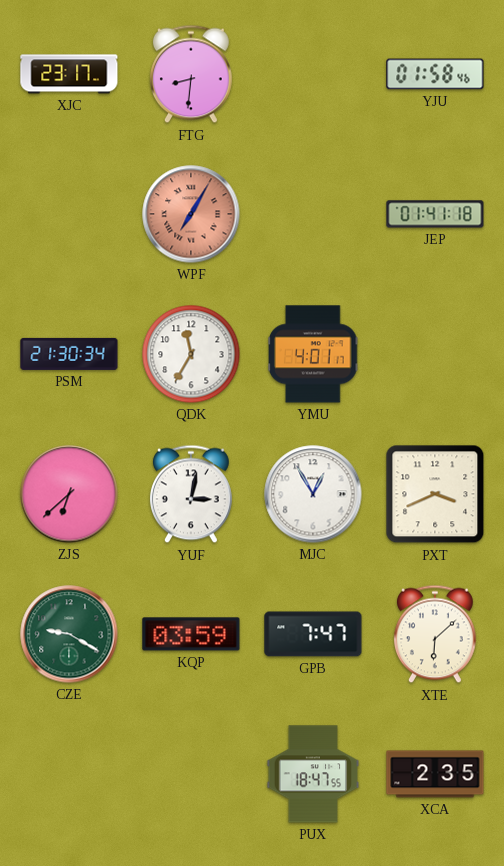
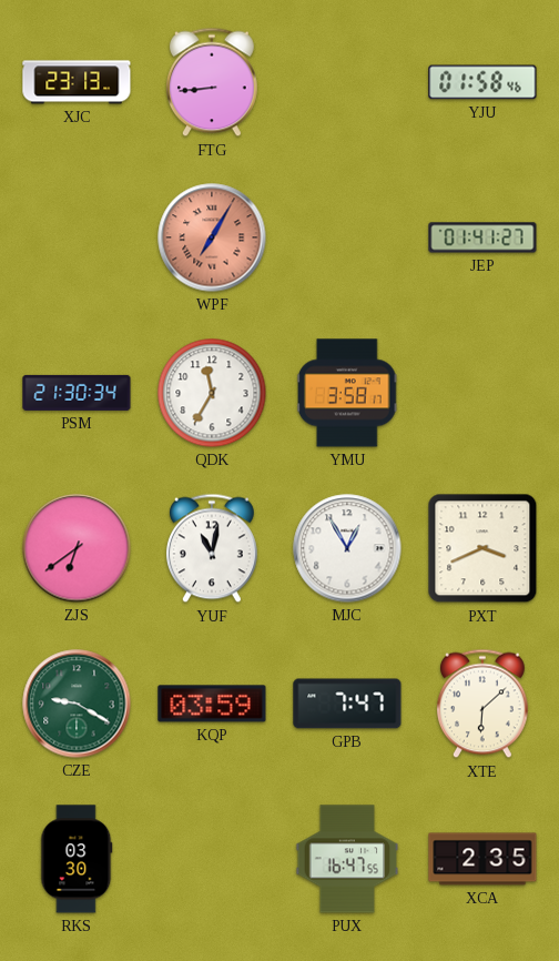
XJC: 23:17 -> 23:13
FTG: 8:31 -> 8:44
JEP: 01:41:18 -> 01:41:27
YMU: 4:01 -> 3:58
ZJS: 6:38 -> 6:39
YUF: 3:02 -> 11:02
RKS: none -> 03:30
PUX: 18:47 -> 16:47
